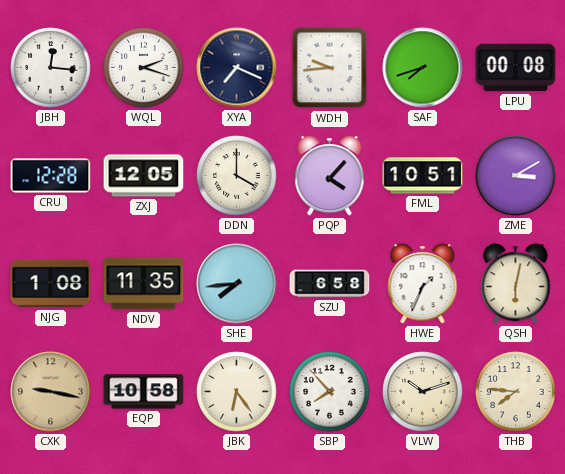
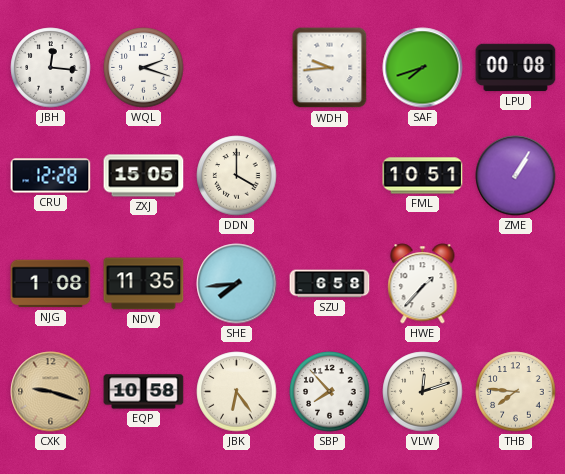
XYA: 7:19 -> none
ZXJ: 12:05 -> 15:05
PQP: 4:07 -> none
ZME: 3:10 -> 1:05
HWE: 1:34 -> 1:37
QSH: 6:02 -> none
CXK: 9:17 -> 9:18
VLW: 10:12 -> 12:12
